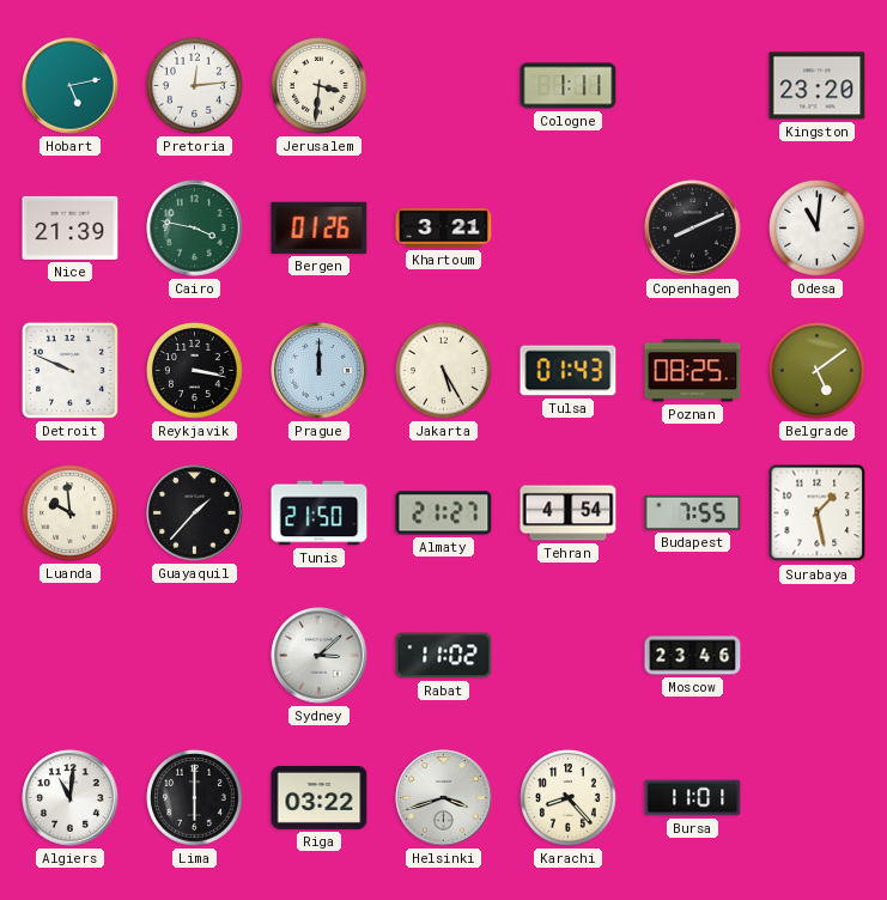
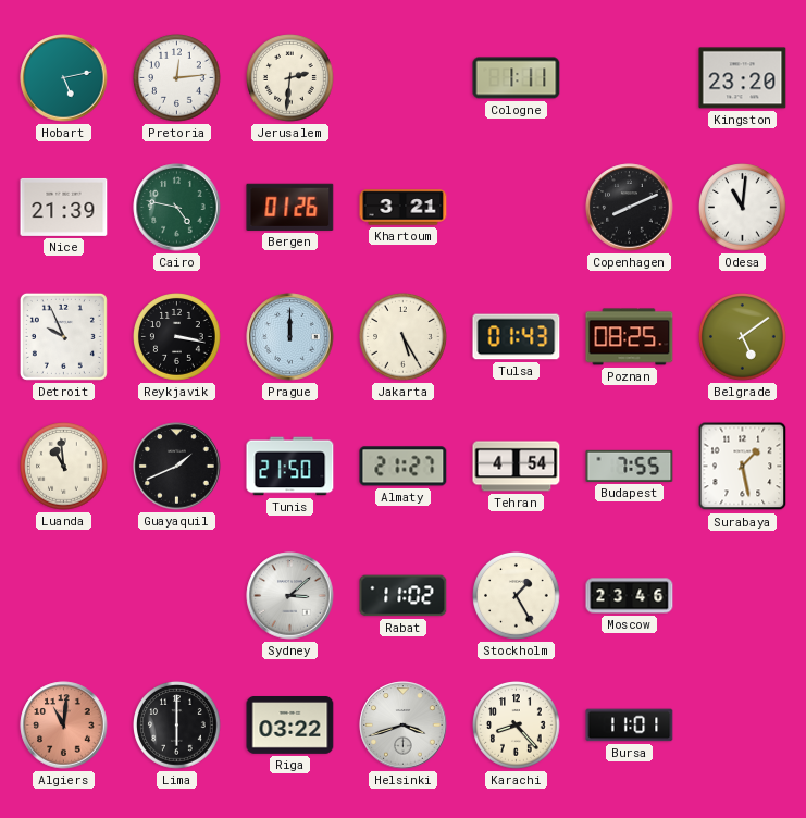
Jerusalem: 3:31 -> 2:31
Cairo: 3:47 -> 4:47
Detroit: 9:49 -> 9:56
Luanda: 9:59 -> 10:59
Guayaquil: 1:37 -> 1:41
Stockholm: none -> 1:25
Algiers dial: white -> salmon
